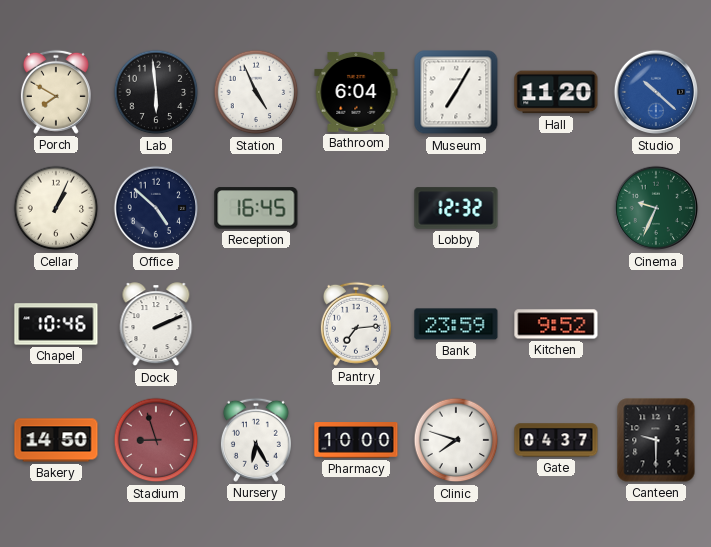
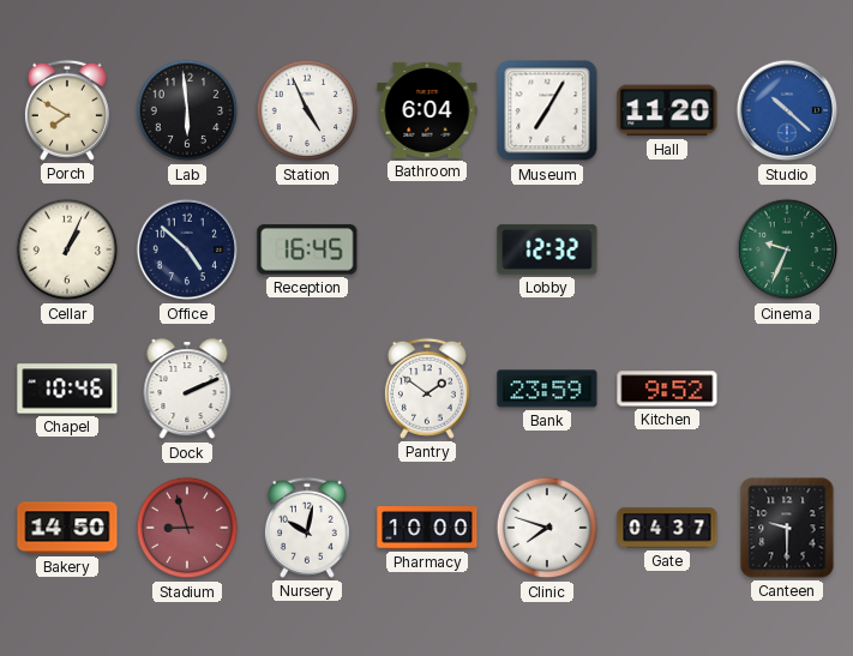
Pantry: 7:14 -> 1:51
Nursery: 6:25 -> 10:02
